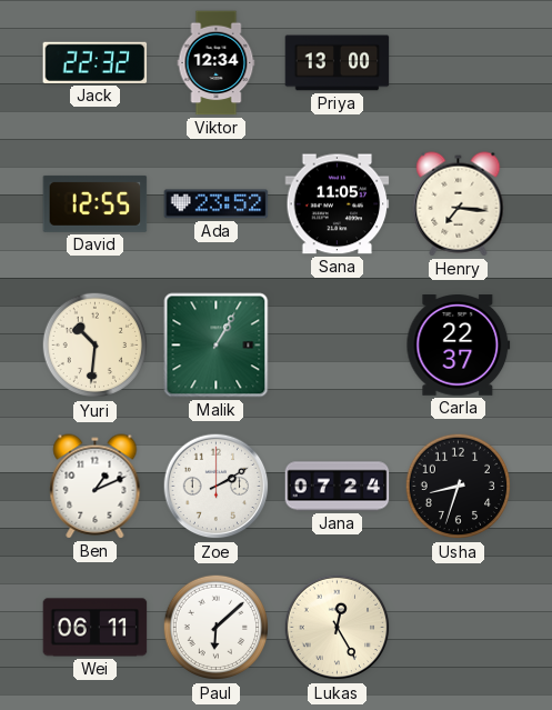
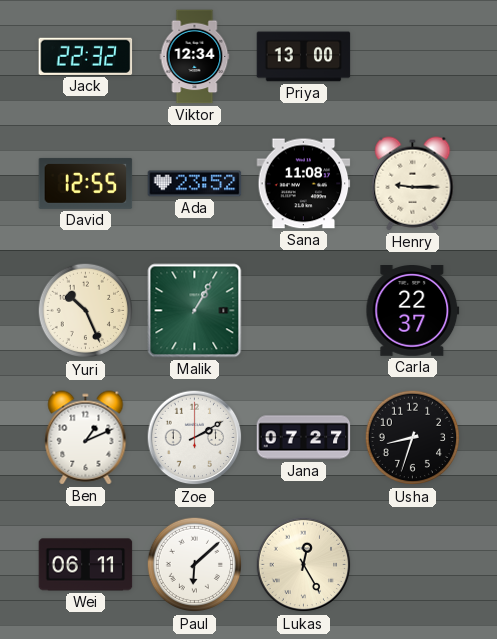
Sana: 11:05 -> 11:08
Henry: 7:16 -> 9:15
Yuri: 10:31 -> 10:26
Jana: 07:24 -> 07:27
